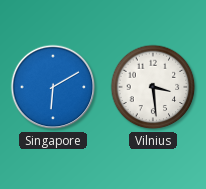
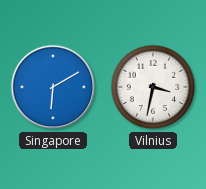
Vilnius: 3:29 -> 3:32
